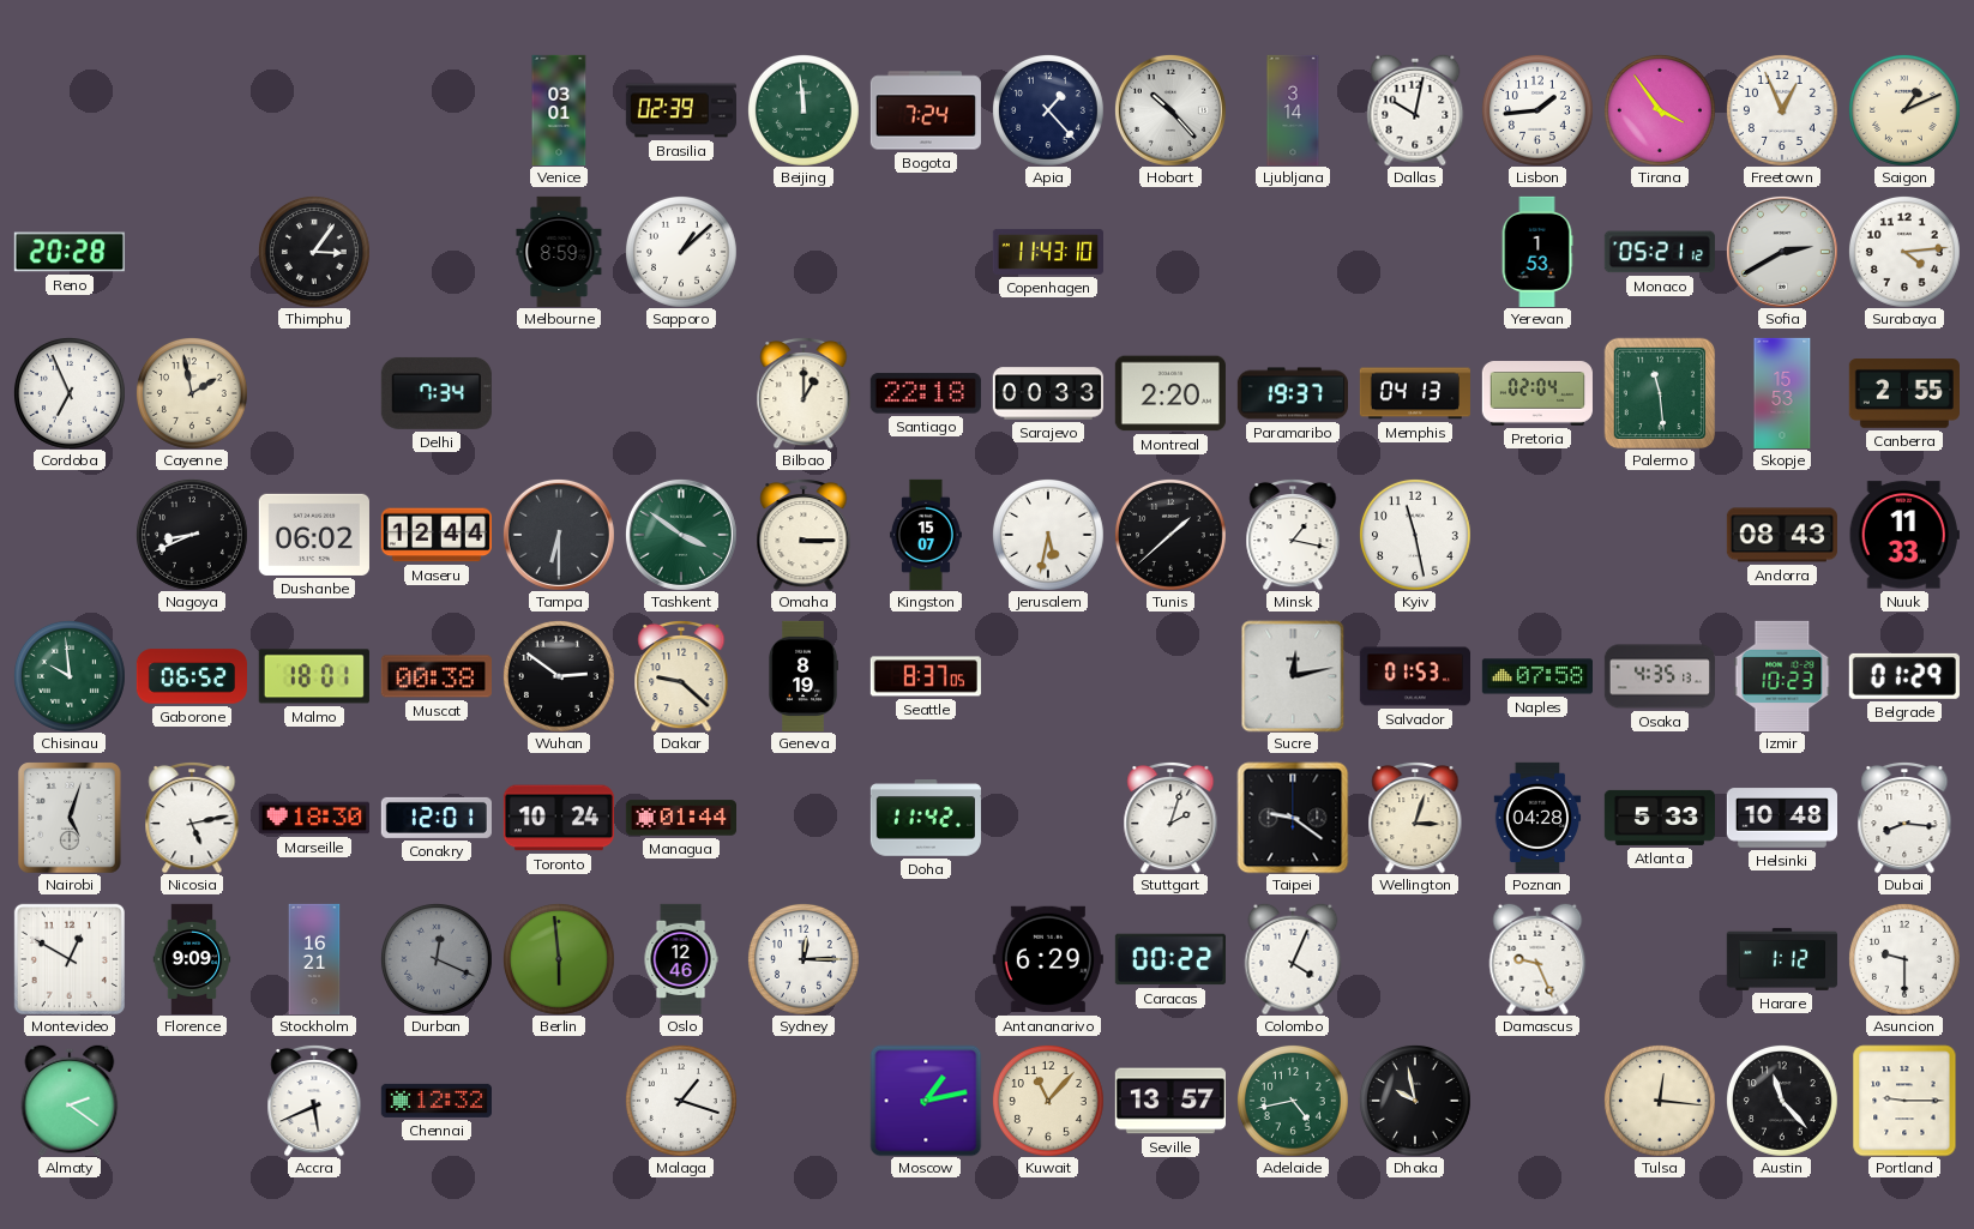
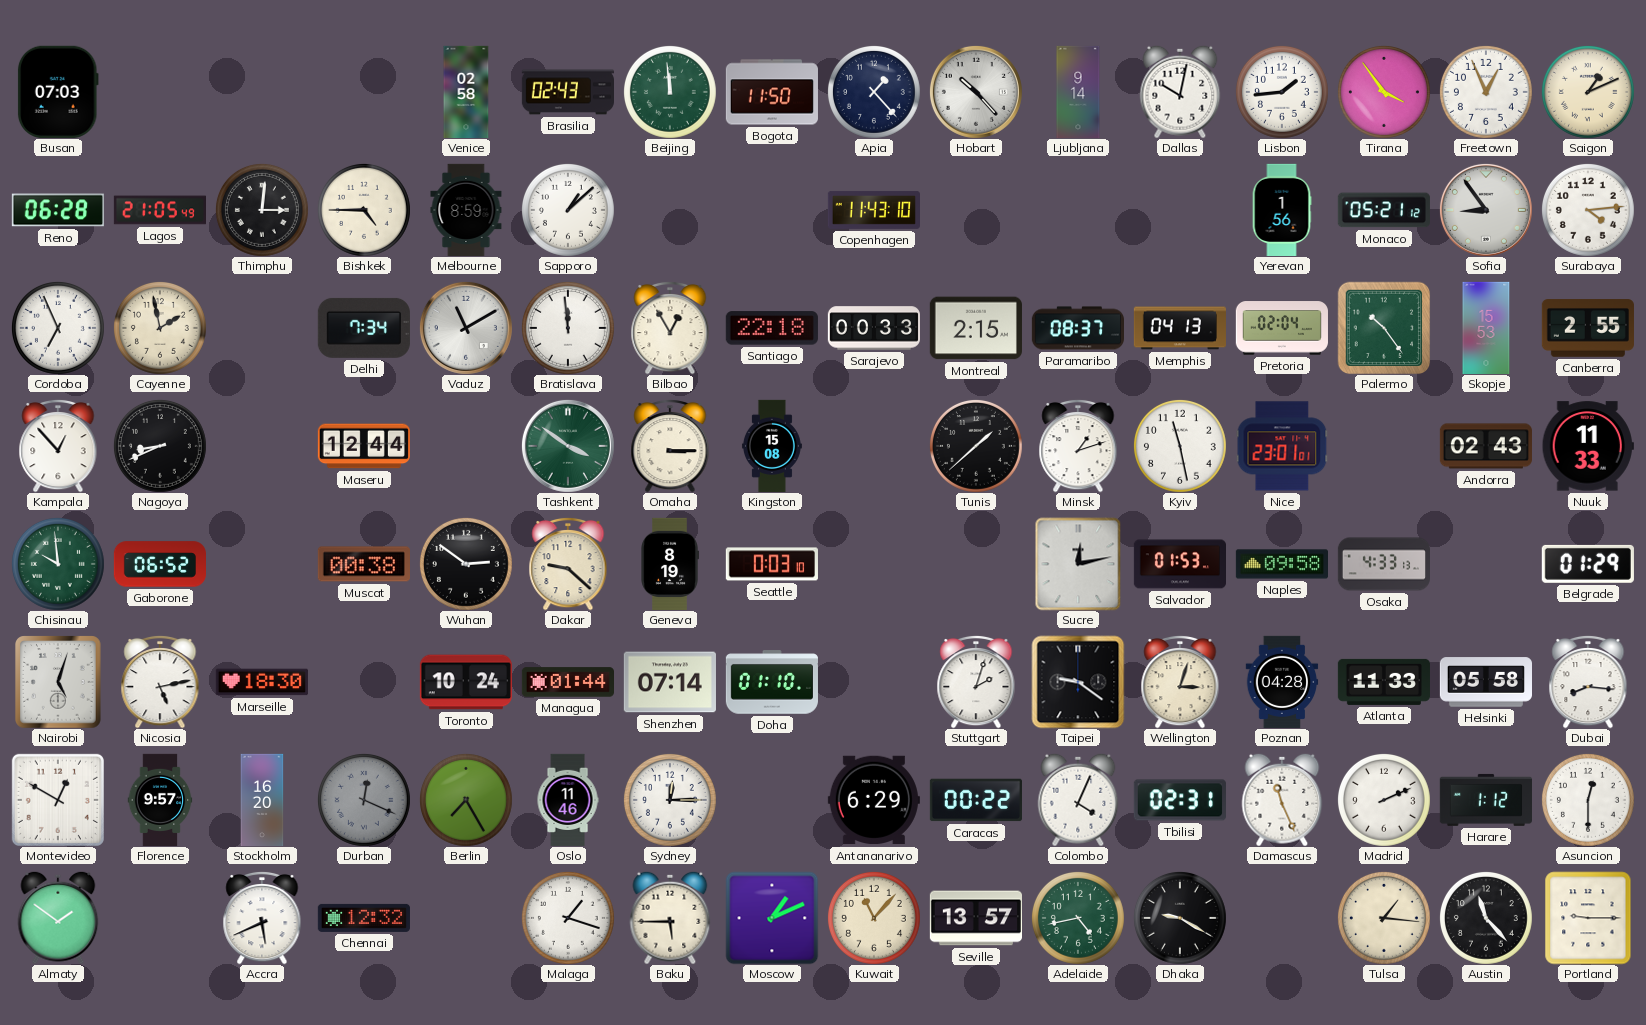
Busan: none -> 07:03
Venice: 03:01 -> 02:58
Brasilia: 02:39 -> 02:43
Bogota: 7:24 -> 11:50
Ljubljana: 3:14 -> 9:14
Reno: 20:28 -> 06:28
Lagos: none -> 21:05
Thimphu: 3:06 -> 3:01
Bishkek: none -> 4:45
Yerevan: 1:53 -> 1:56
Sofia: 2:40 -> 8:54
Vaduz: none -> 11:10
Bratislava: none -> 11:59
Bilbao: 1:00 -> 12:55
Montreal: 2:20 -> 2:15
Paramaribo: 19:37 -> 08:37
Palermo: 11:29 -> 10:24
Kampala: none -> 12:53
Dushanbe: 06:02 -> none
Tampa: 6:30 -> none
Kingston: 15:07 -> 15:08
Jerusalem: 5:32 -> none
Minsk: 1:17 -> 1:12
Nice: none -> 23:01
Andorra: 08:43 -> 02:43
Malmo: 18:01 -> none
Seattle: 8:37 -> 0:03
Naples: 07:58 -> 09:58
Osaka: 4:35 -> 4:33
Izmir: 10:23 -> none
Conakry: 12:01 -> none
Shenzhen: none -> 07:14
Doha: 11:42 -> 01:10
Atlanta: 5:33 -> 11:33
Helsinki: 10:48 -> 05:58
Florence: 9:09 -> 9:57
Stockholm: 16:21 -> 16:20
Berlin: 5:59 -> 7:25
Oslo: 12:46 -> 11:46
Tbilisi: none -> 02:31
Damascus: 9:26 -> 11:26
Madrid: none -> 2:11
Asuncion: 9:30 -> 12:30
Almaty: 2:21 -> 1:51
Baku: none -> 5:45
Moscow: 1:13 -> 1:11
Dhaka: 9:58 -> 9:20
Tulsa: 12:16 -> 1:16
